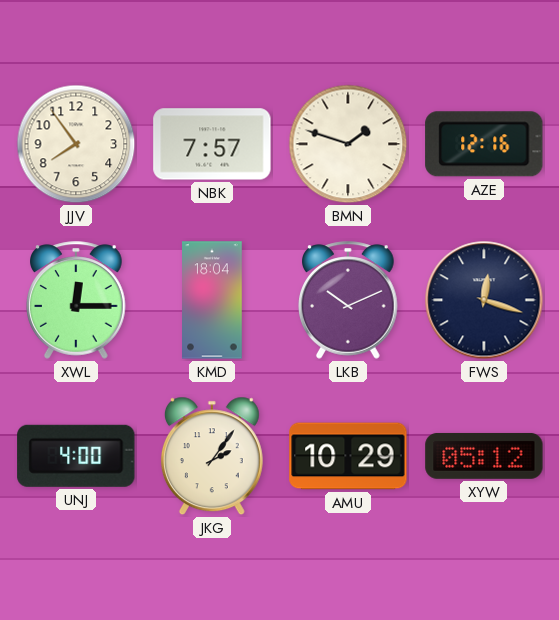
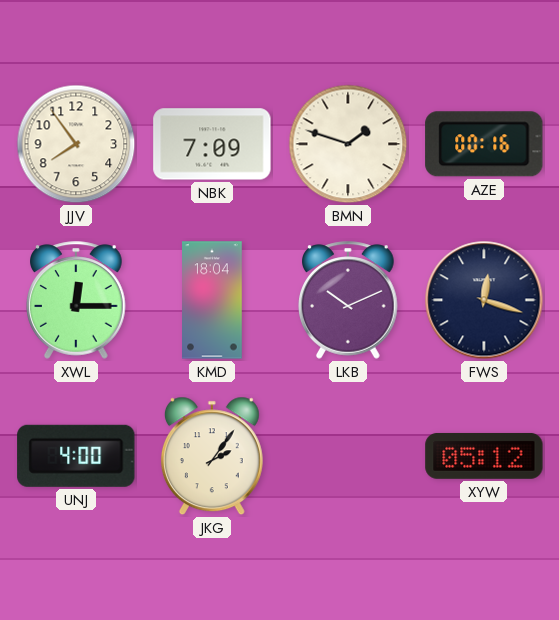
NBK: 7:57 -> 7:09
AZE: 12:16 -> 00:16
AMU: 10:29 -> none
